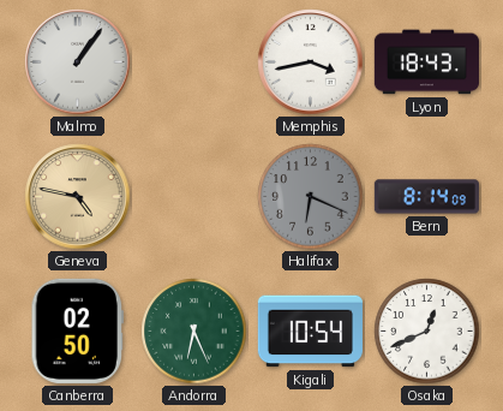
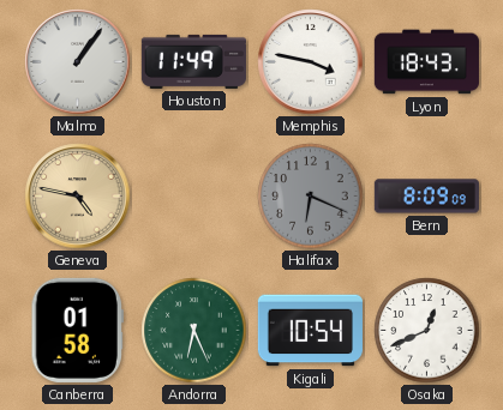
Houston: none -> 11:49
Memphis: 3:43 -> 3:47
Bern: 8:14 -> 8:09
Canberra: 02:50 -> 01:58
